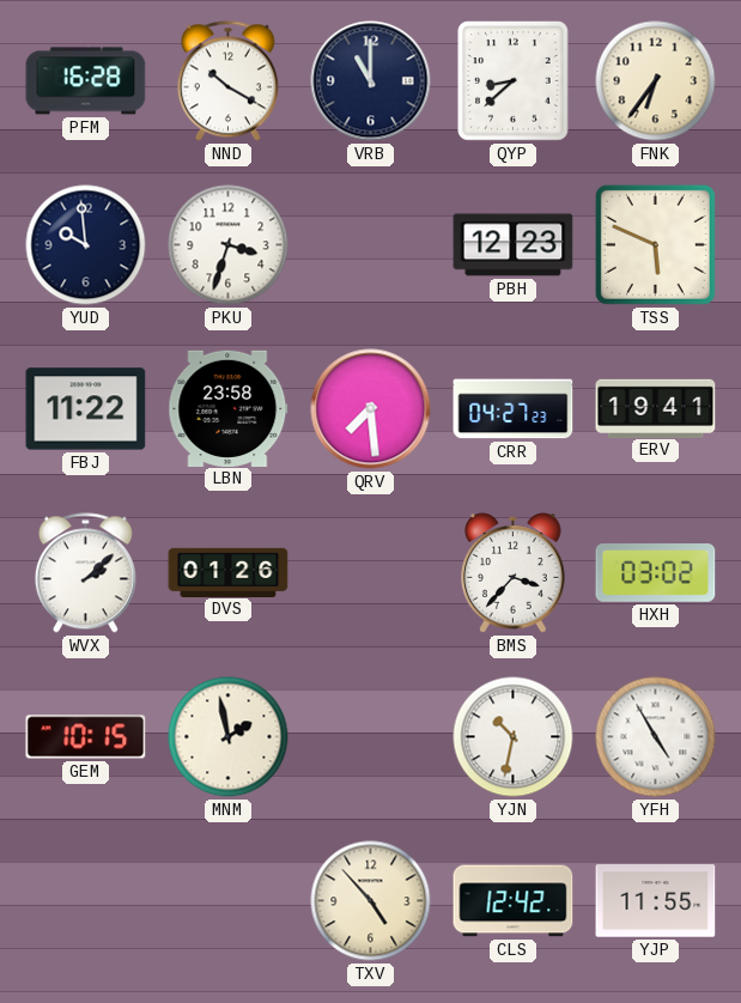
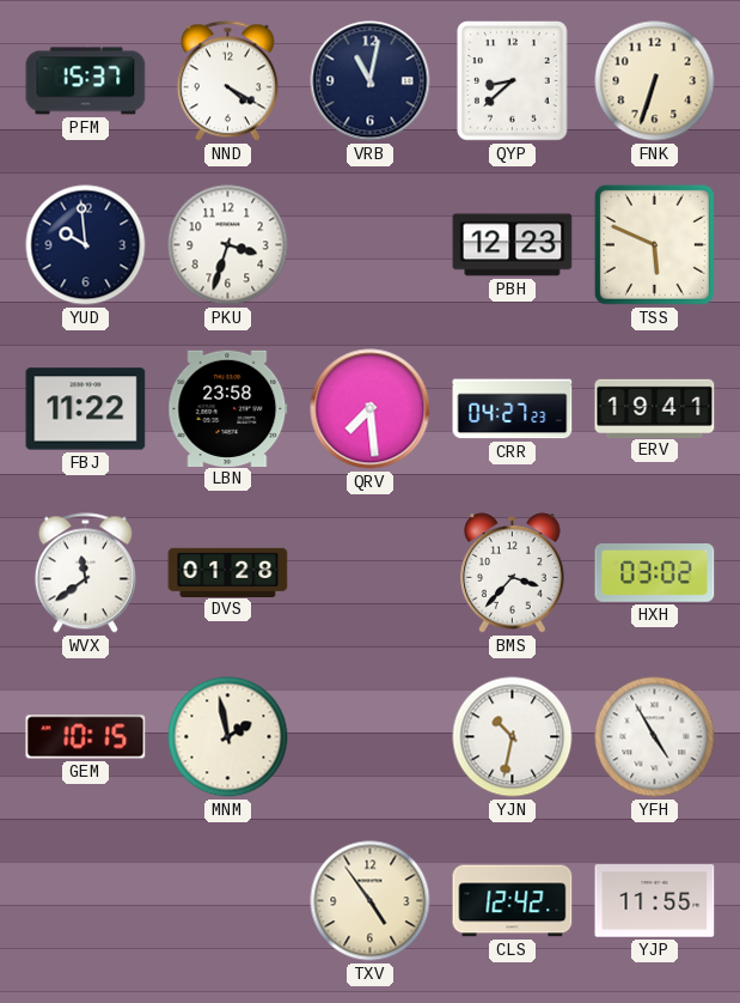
PFM: 16:28 -> 15:37
NND: 10:20 -> 4:20
VRB: 11:00 -> 11:02
FNK: 6:36 -> 6:33
WVX: 2:08 -> 11:39
DVS: 01:26 -> 01:28
TXV: 4:53 -> 4:54
